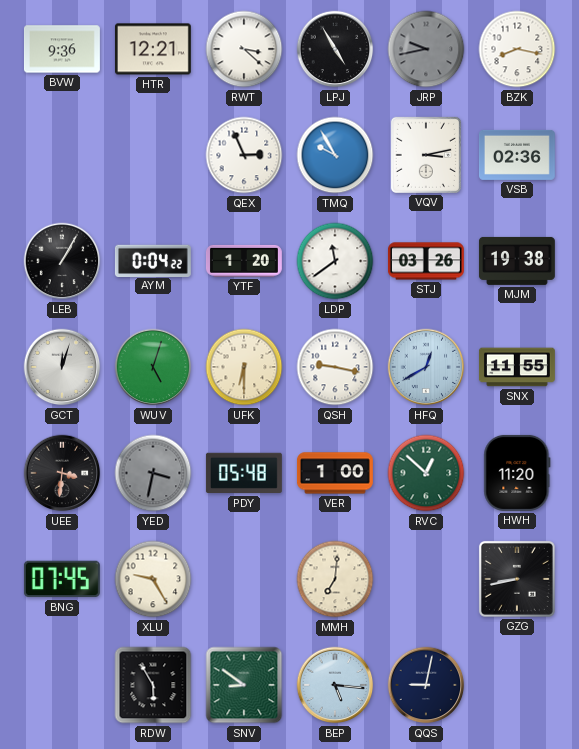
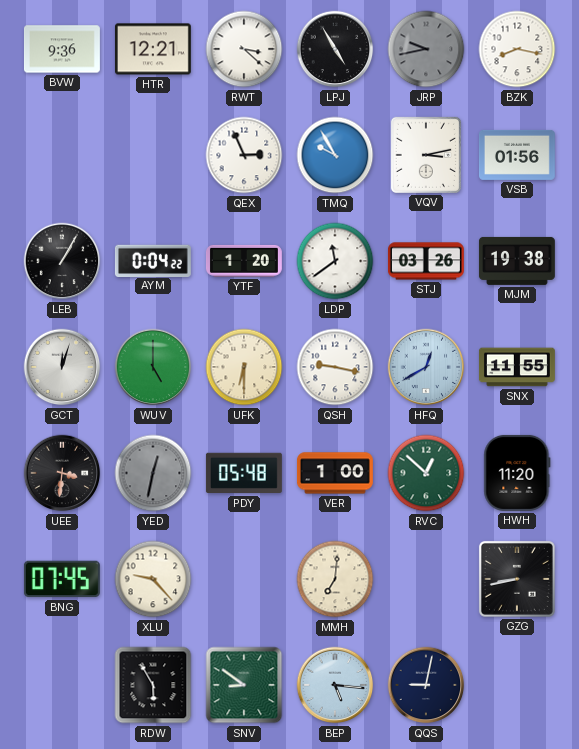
VSB: 02:36 -> 01:56
WUV: 5:03 -> 5:00
YED: 3:32 -> 12:32
XLU: 9:25 -> 9:23
